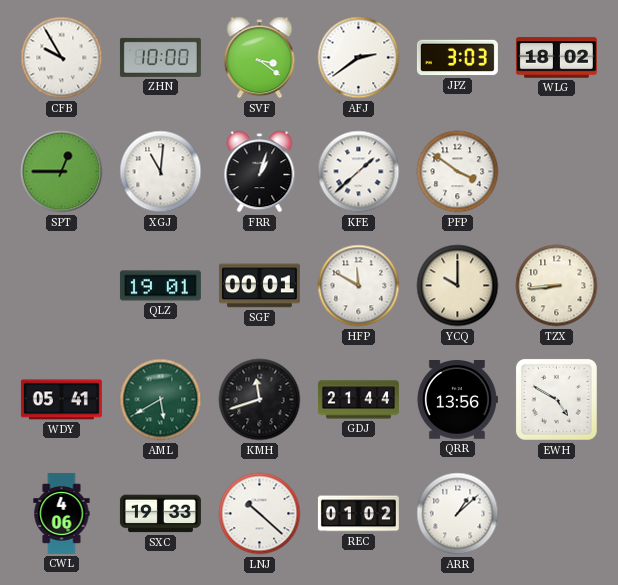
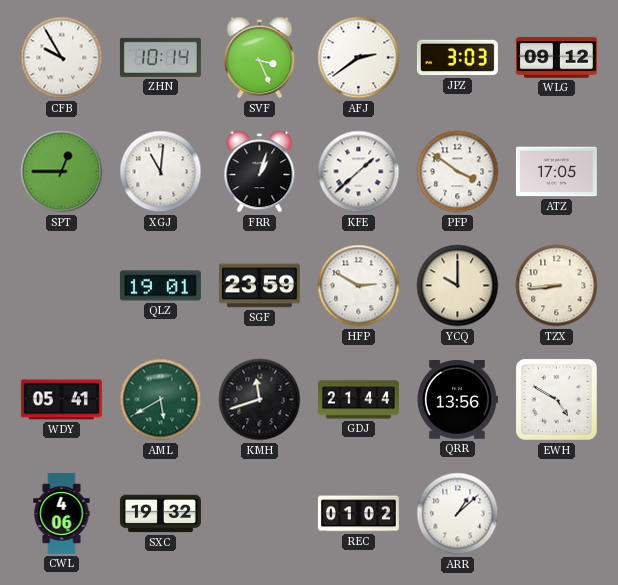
ZHN: 10:00 -> 10:14
SVF: 3:21 -> 3:26
WLG: 18:02 -> 09:12
ATZ: none -> 17:05
SGF: 00:01 -> 23:59
HFP: 11:50 -> 2:50
SXC: 19:33 -> 19:32
LNJ: 10:22 -> none
